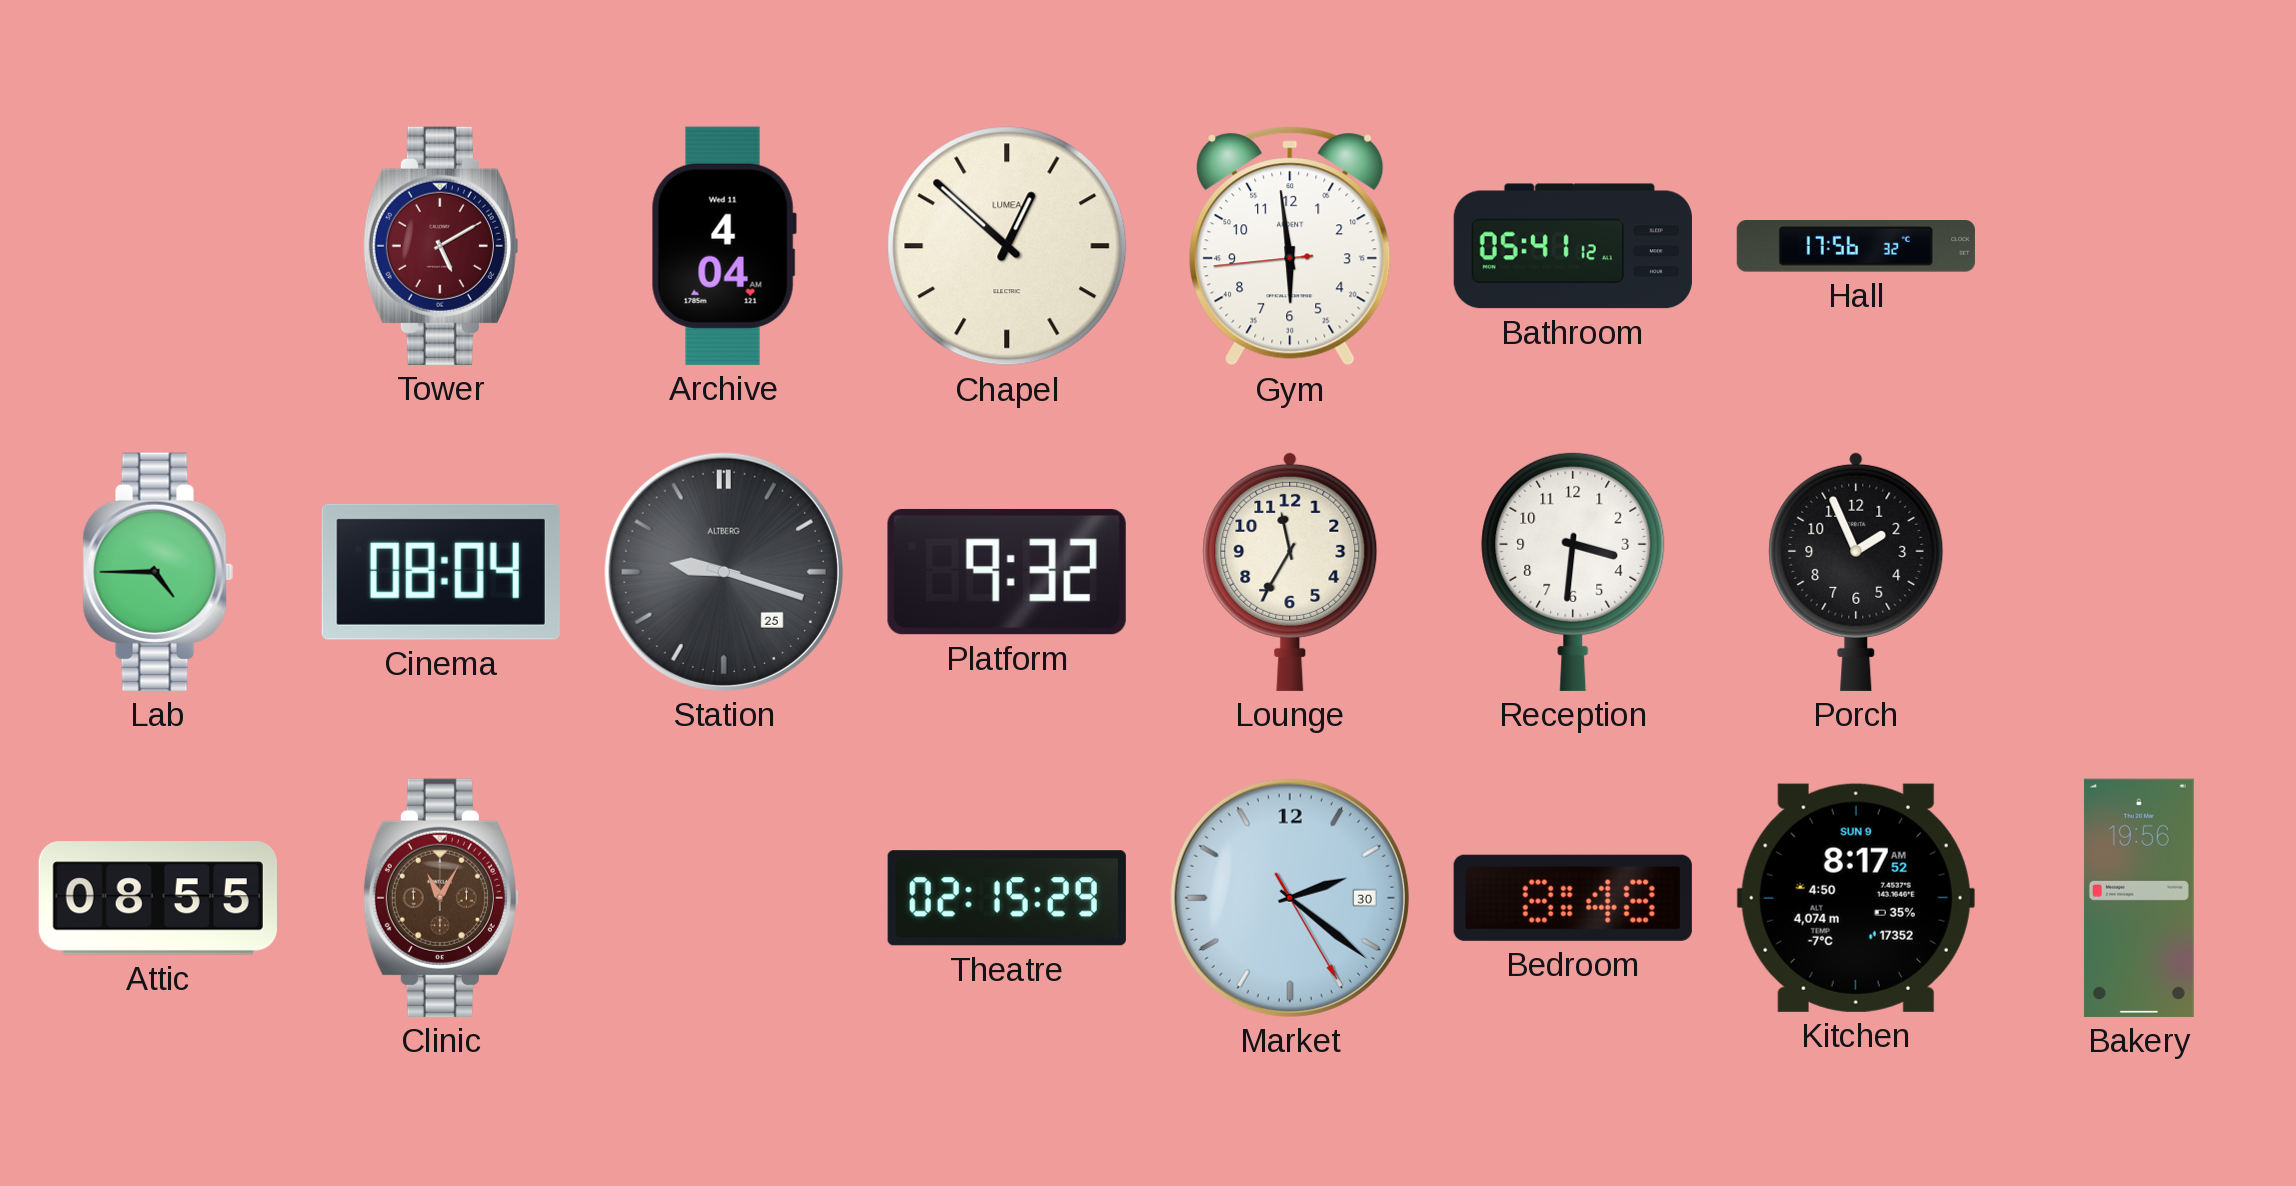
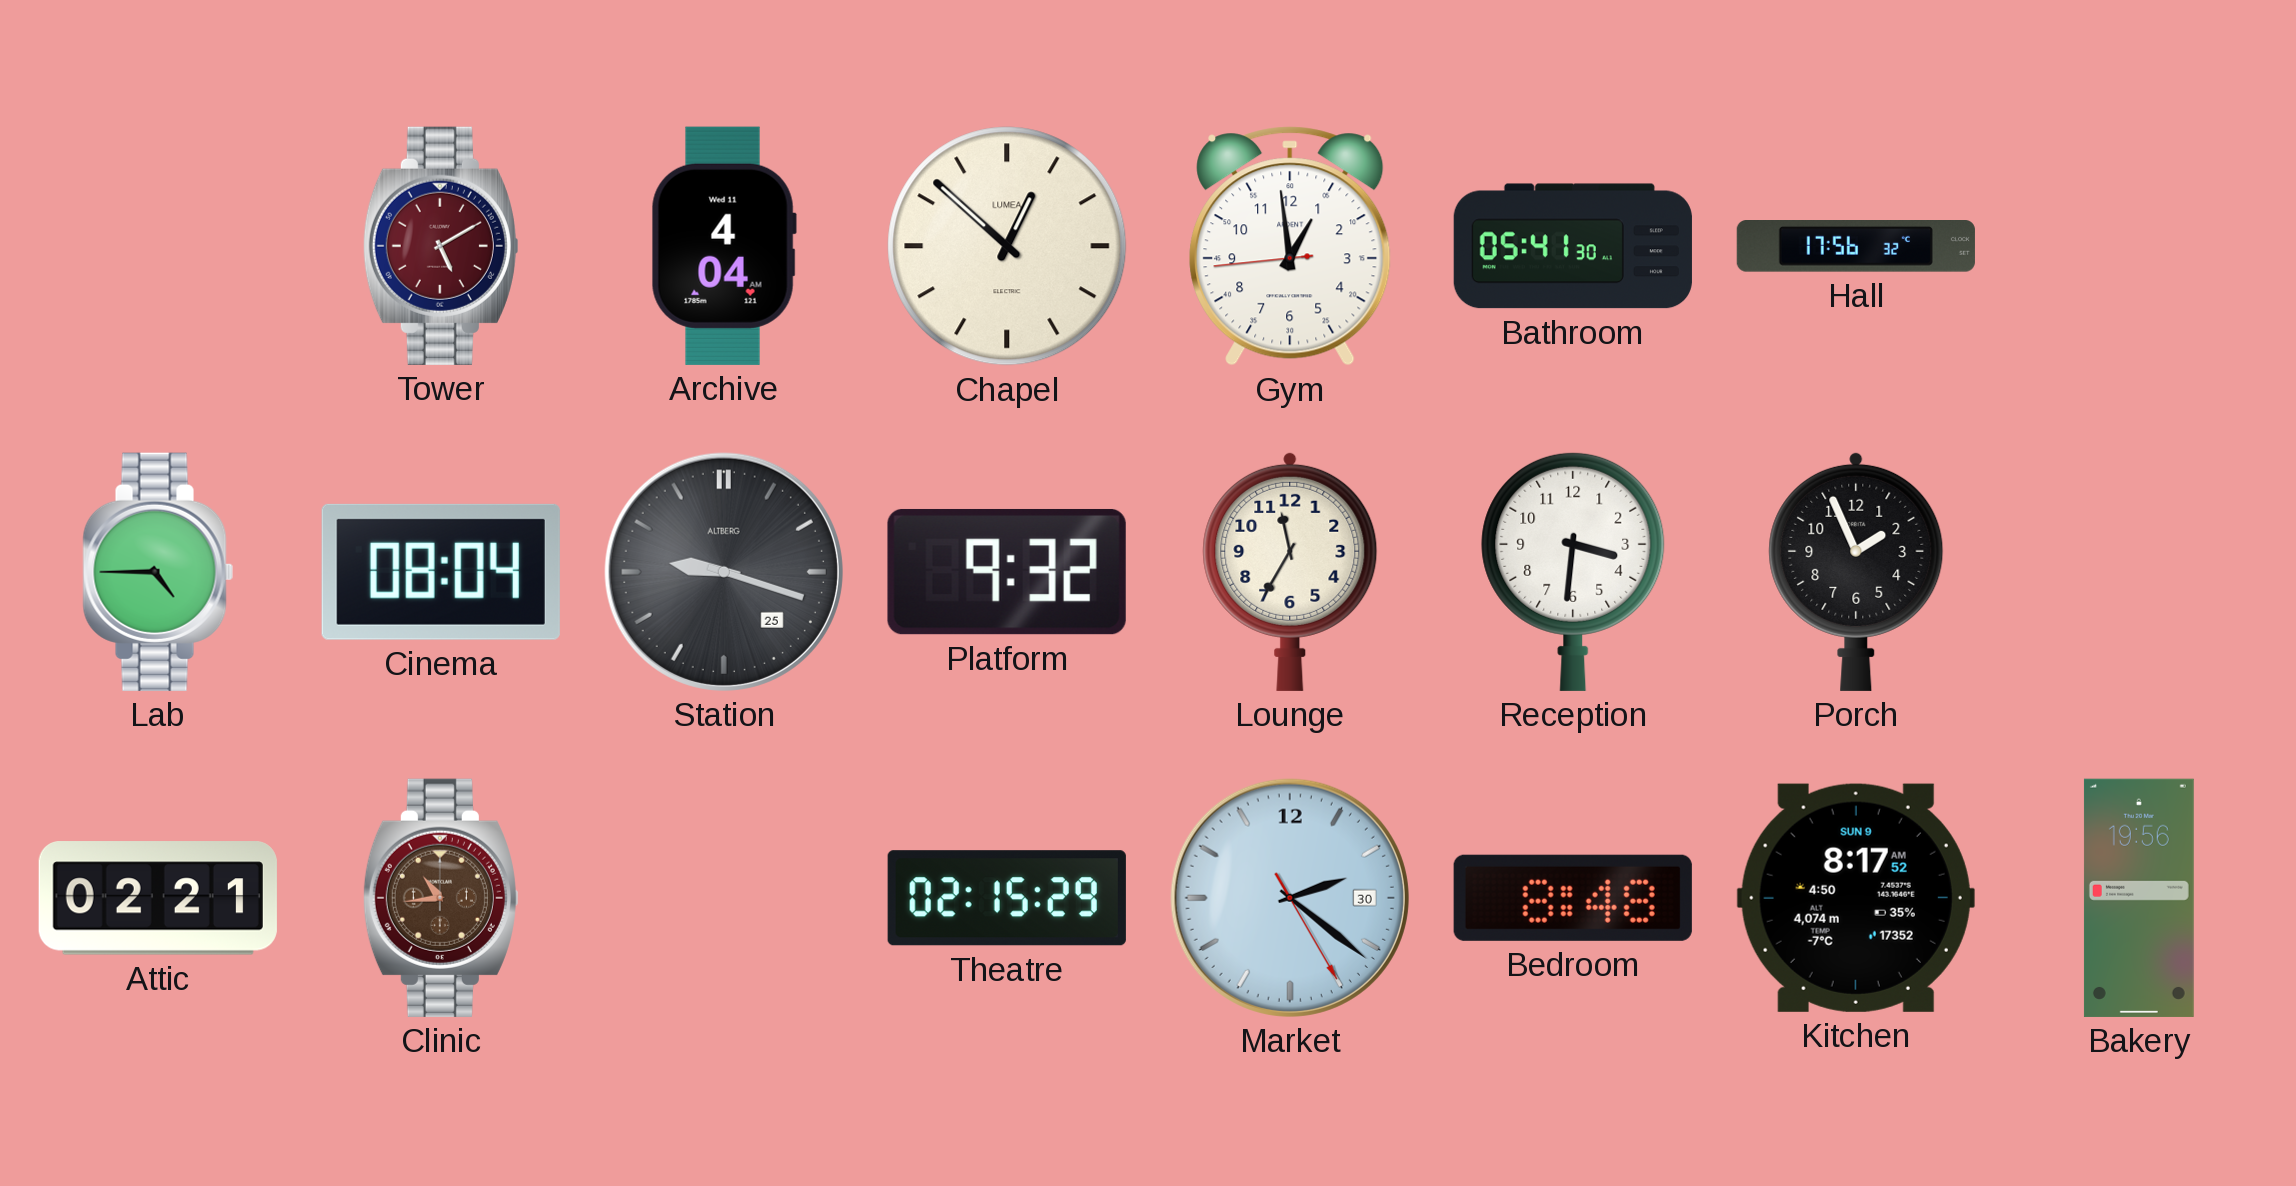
Gym: 5:58 -> 12:58
Bathroom: 05:41:12 -> 05:41:30
Attic: 08:55 -> 02:21
Clinic: 11:05 -> 10:44
